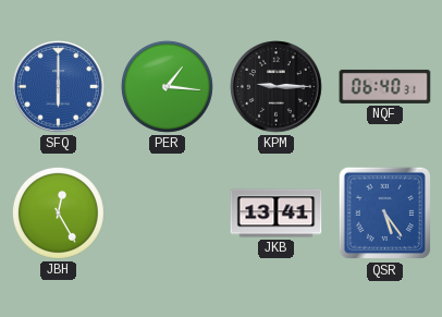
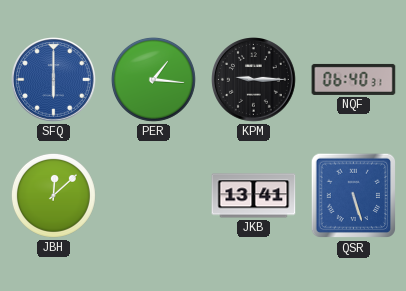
JBH: 12:25 -> 12:08
QSR: 5:24 -> 5:27
